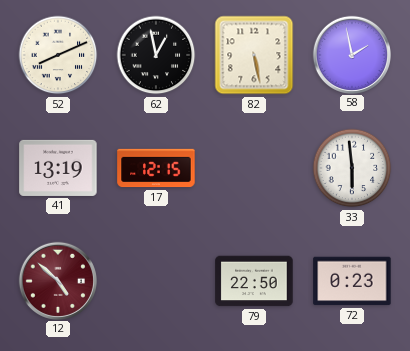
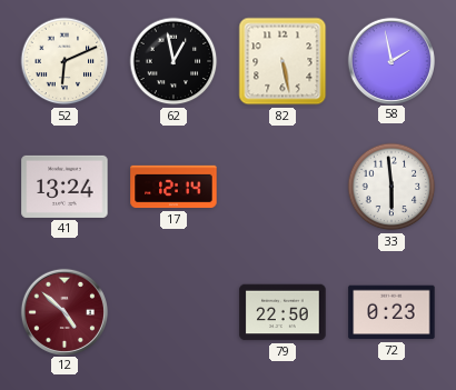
52: 8:11 -> 6:11
41: 13:19 -> 13:24
17: 12:15 -> 12:14
